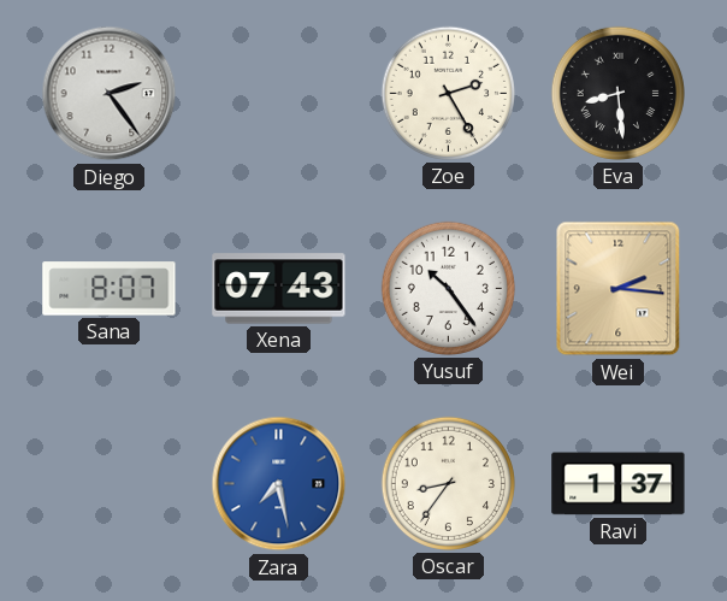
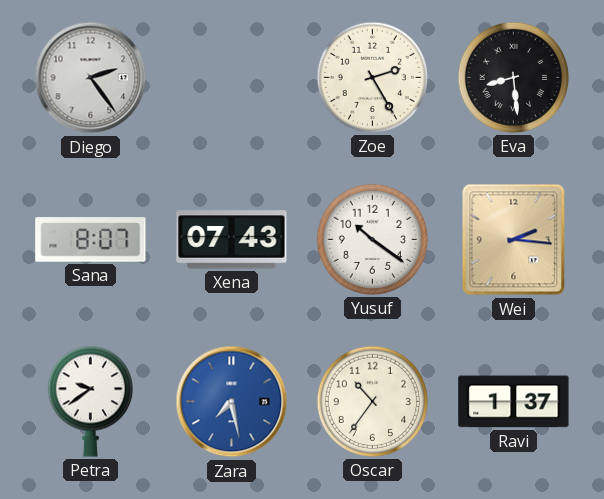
Yusuf: 10:24 -> 10:21
Petra: none -> 9:39
Oscar: 8:36 -> 10:36
